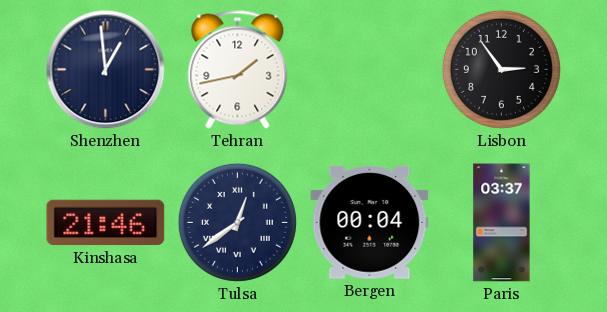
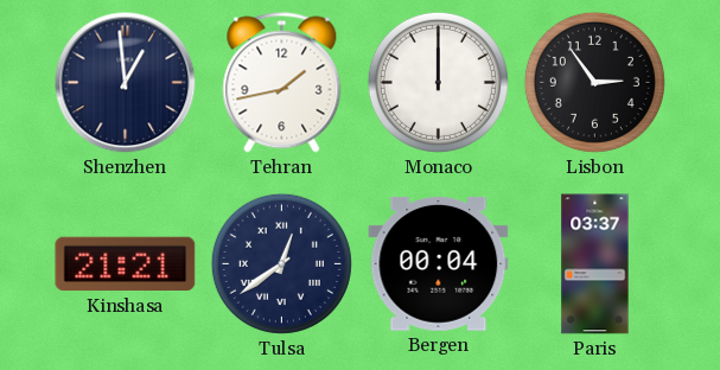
Monaco: none -> 12:00
Kinshasa: 21:46 -> 21:21
